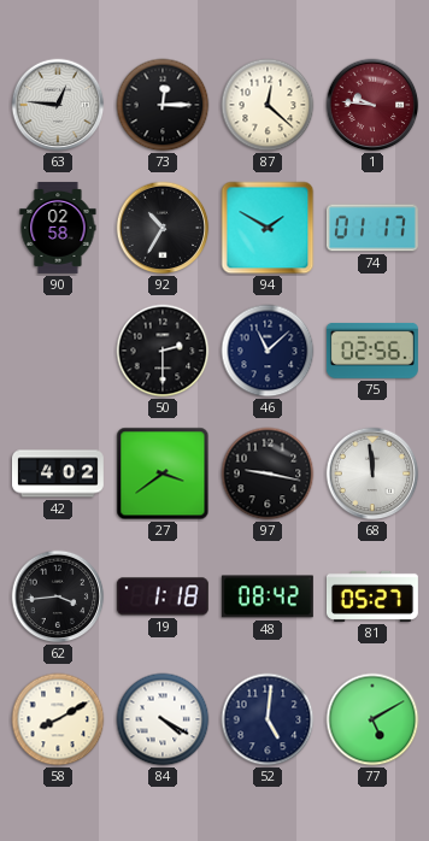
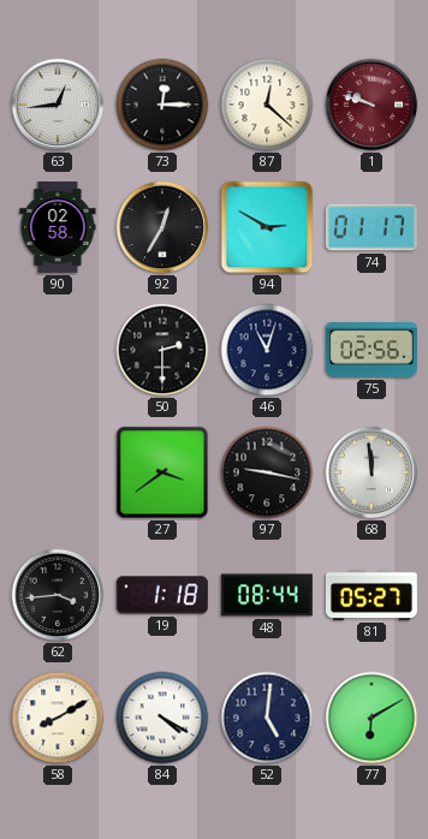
63: 12:46 -> 12:44
1: 9:46 -> 9:48
92: 10:35 -> 12:35
94: 1:50 -> 2:50
46: 11:08 -> 11:03
42: 4:02 -> none
48: 08:42 -> 08:44
77: 5:10 -> 6:10
